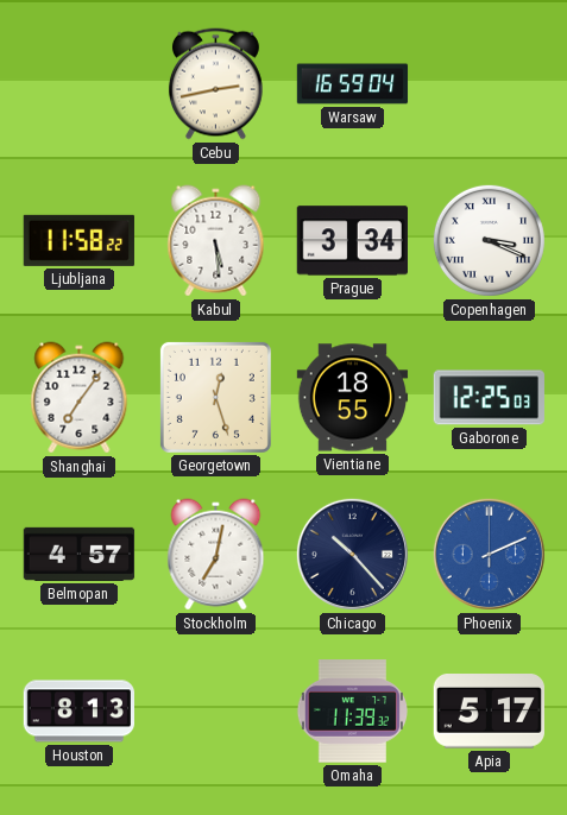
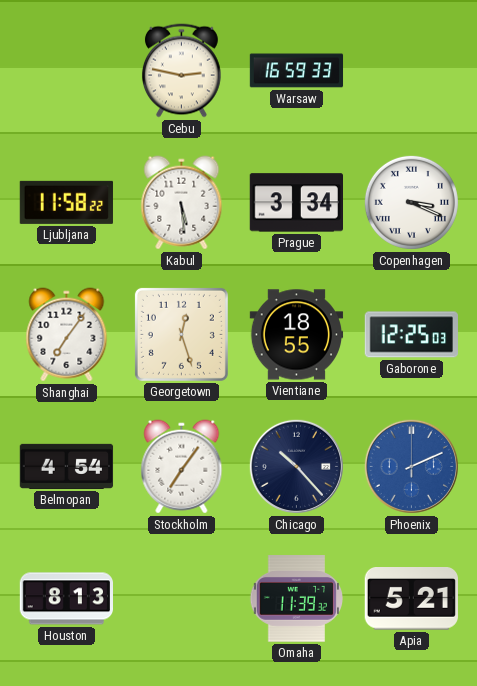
Cebu: 2:43 -> 2:47
Warsaw: 16:59:04 -> 16:59:33
Belmopan: 4:57 -> 4:54
Stockholm: 7:02 -> 7:06
Apia: 5:17 -> 5:21
